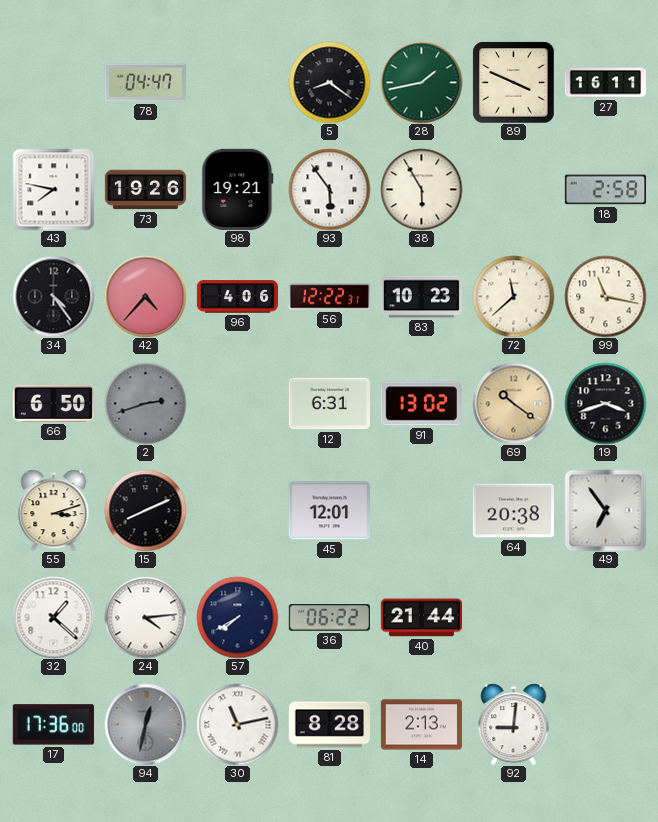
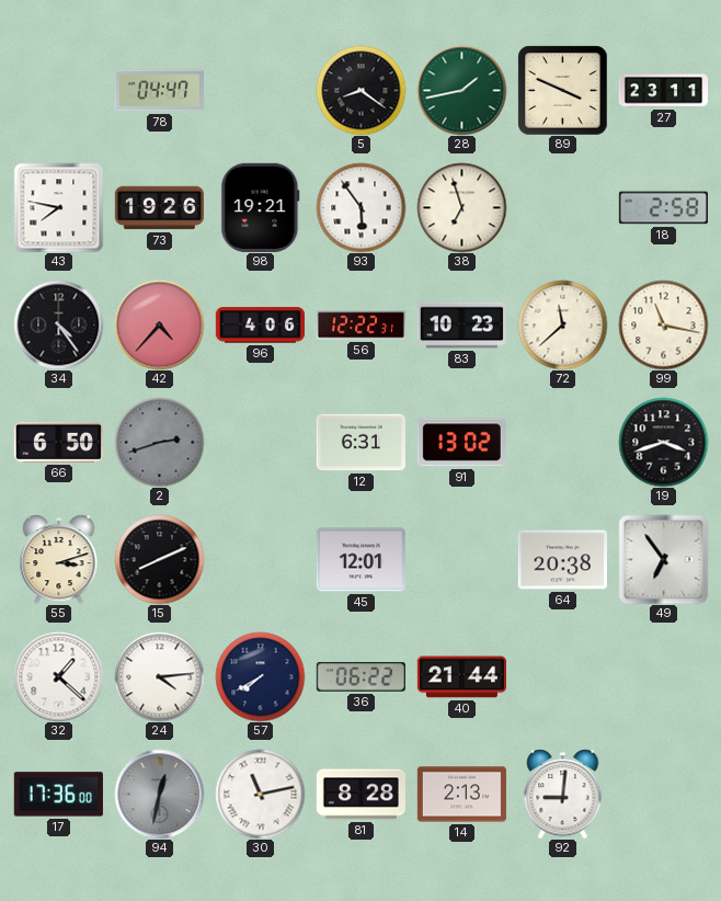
27: 16:11 -> 23:11
38: 5:55 -> 6:57
69: 10:21 -> none
